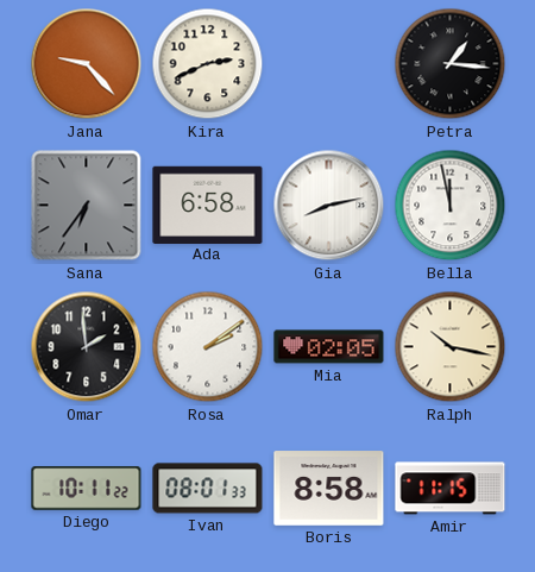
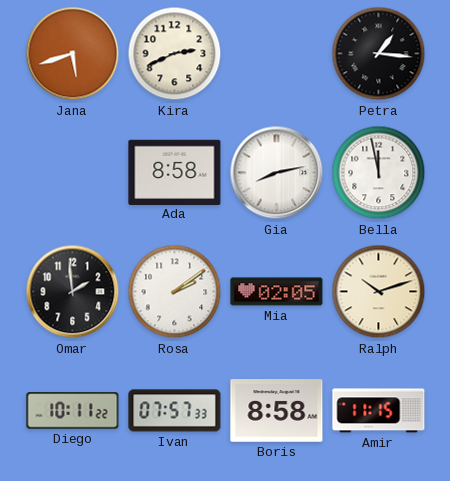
Jana: 9:23 -> 5:42
Sana: 6:36 -> none
Ada: 6:58 -> 8:58
Ralph: 10:17 -> 10:12
Ivan: 08:01 -> 07:57
